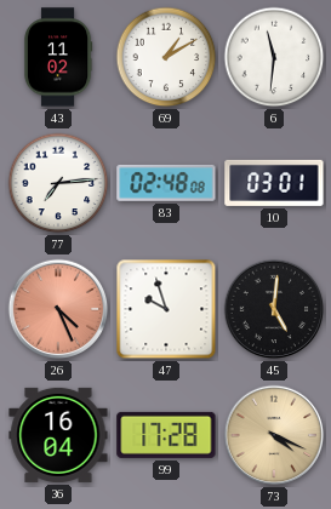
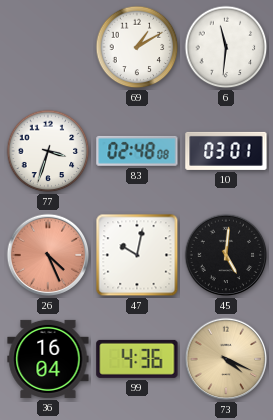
43: 11:02 -> none
77: 7:14 -> 3:33
47: 9:57 -> 10:02
99: 17:28 -> 4:36
